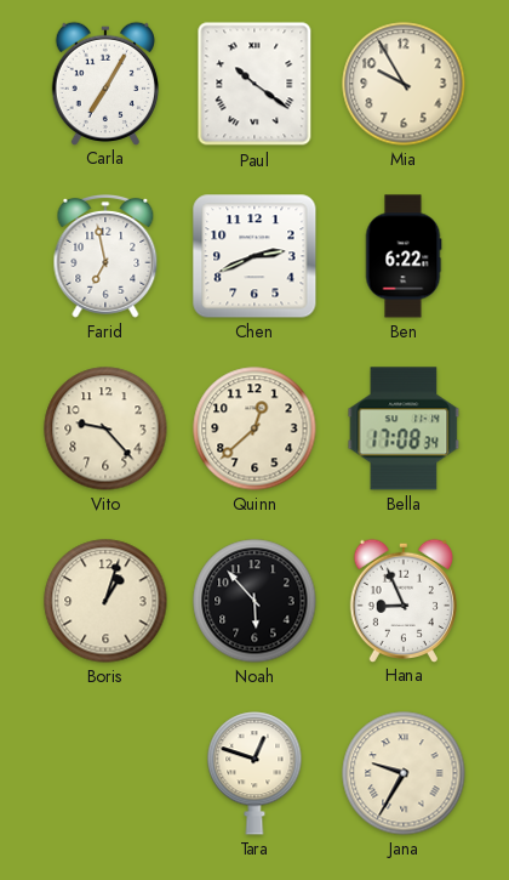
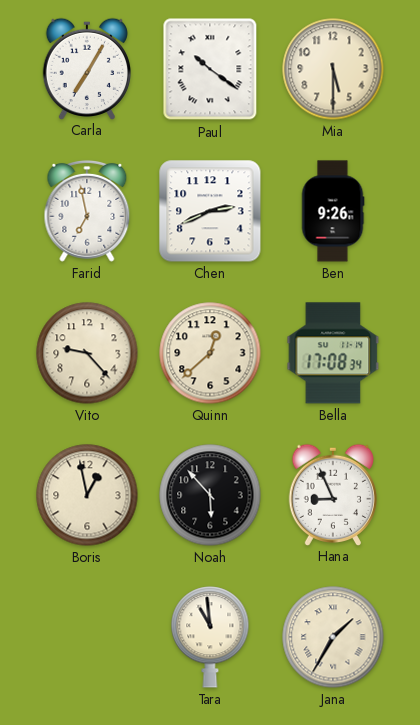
Mia: 9:55 -> 5:30
Ben: 6:22 -> 9:26
Boris: 1:03 -> 12:58
Tara: 12:48 -> 10:59
Jana: 9:35 -> 1:35
